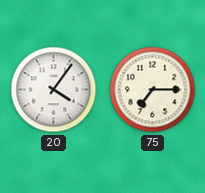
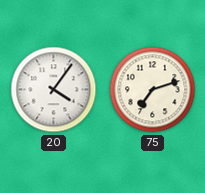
75: 7:15 -> 7:12
